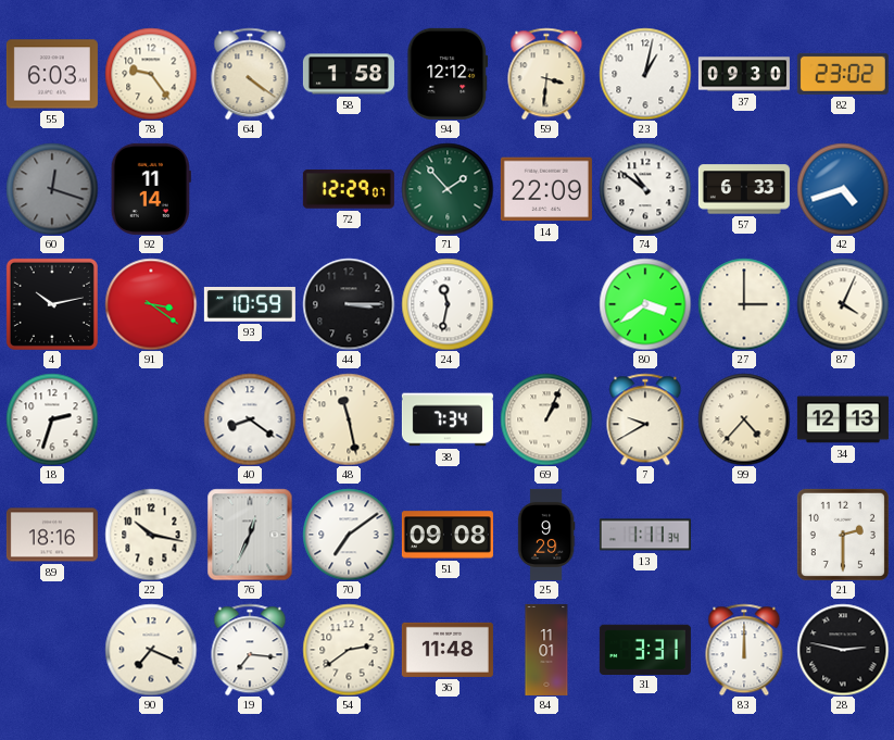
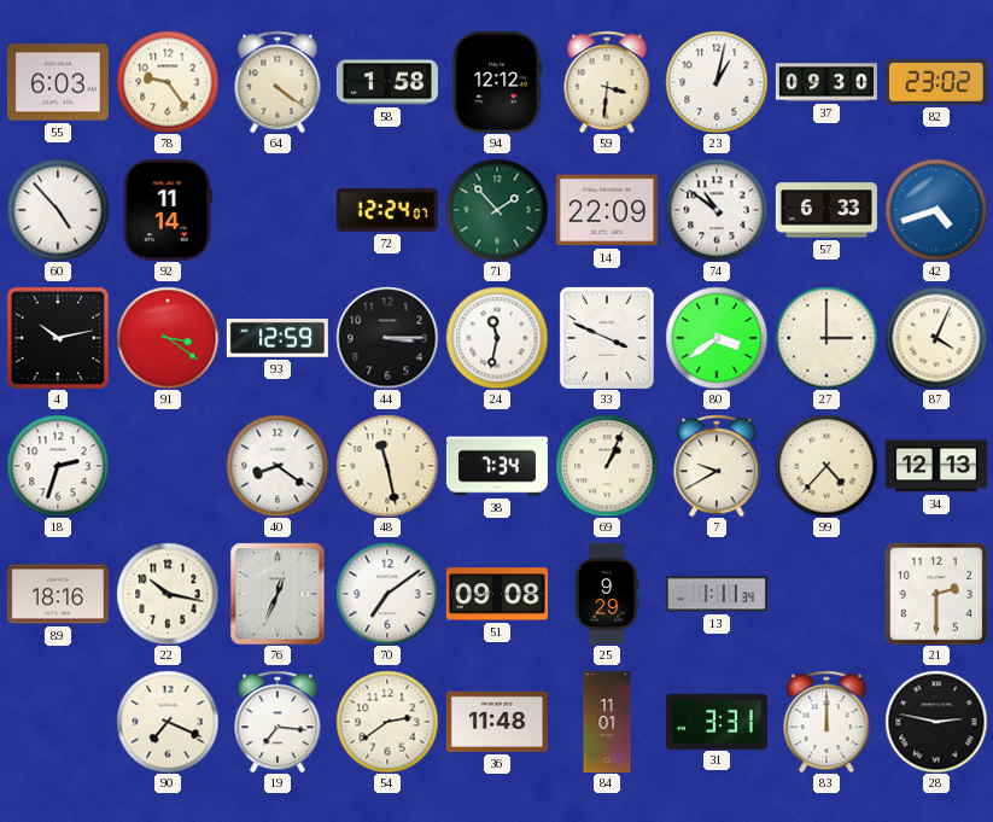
60: 12:18 -> 4:53
60 dial: grey -> white
72: 12:29 -> 12:24
93: 10:59 -> 12:59
33: none -> 3:49
